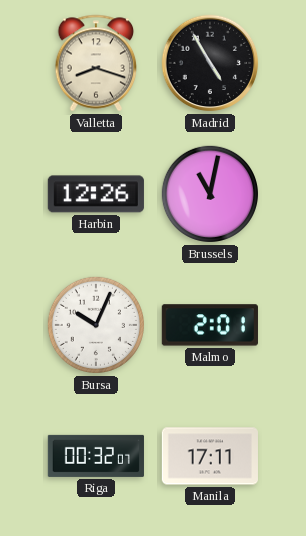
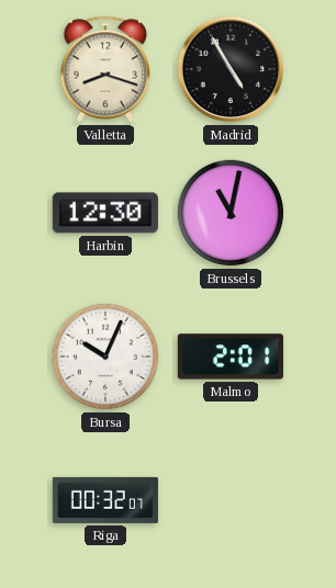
Harbin: 12:26 -> 12:30
Manila: 17:11 -> none
